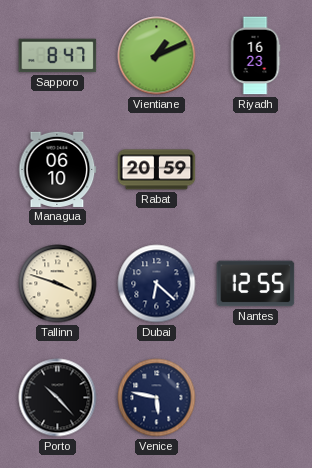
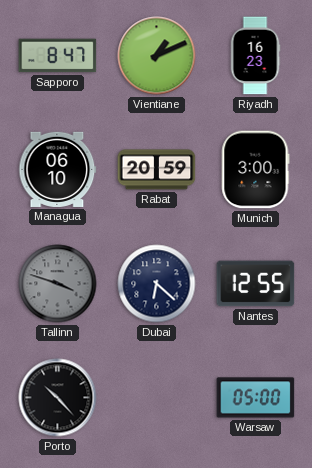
Munich: none -> 3:00
Tallinn dial: cream -> grey
Venice: 5:47 -> none
Warsaw: none -> 05:00
